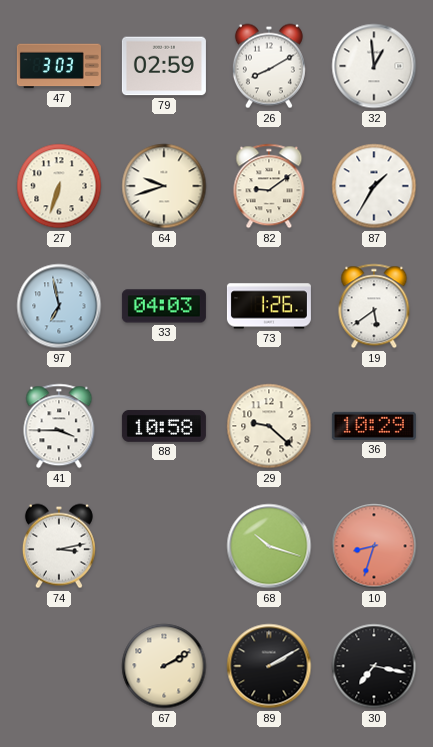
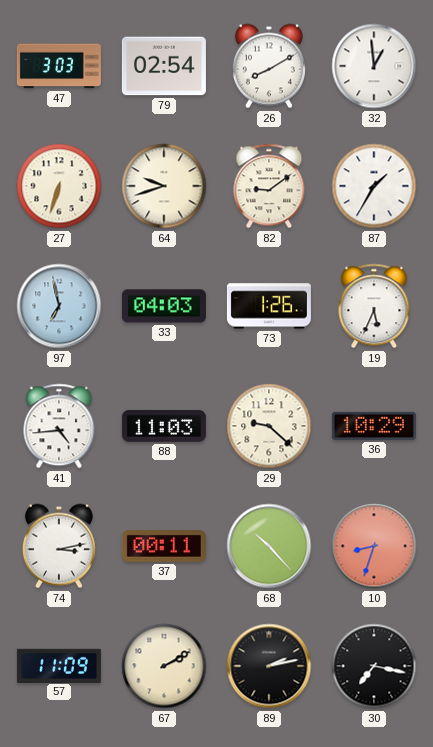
79: 02:59 -> 02:54
19: 5:39 -> 5:34
41: 3:45 -> 4:44
88: 10:58 -> 11:03
37: none -> 00:11
68: 10:18 -> 10:23
57: none -> 11:09
89: 2:10 -> 2:13
